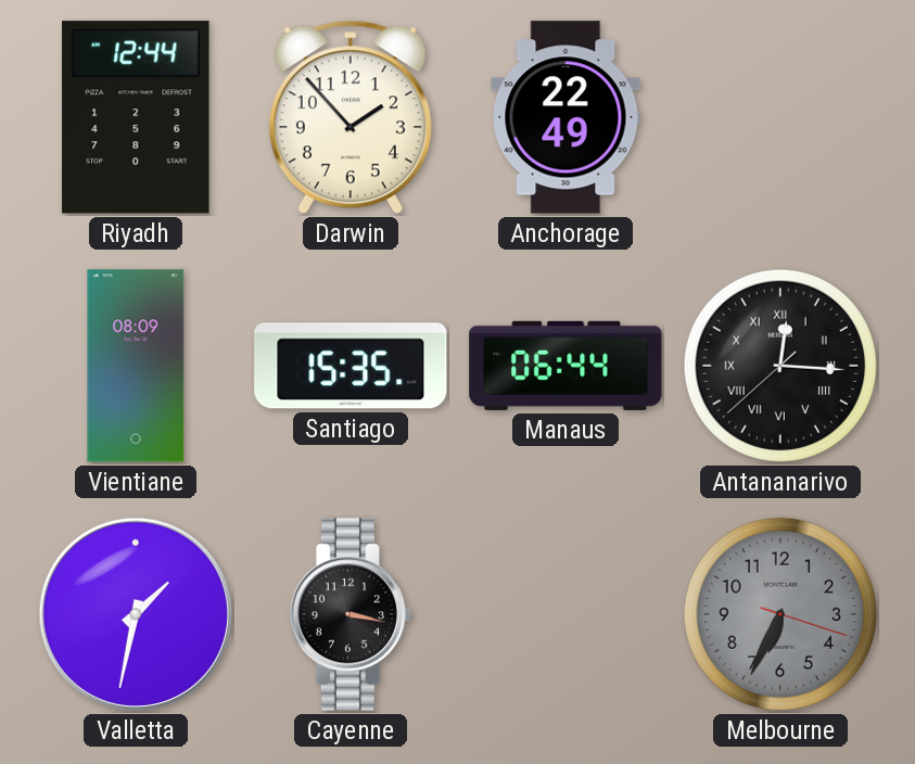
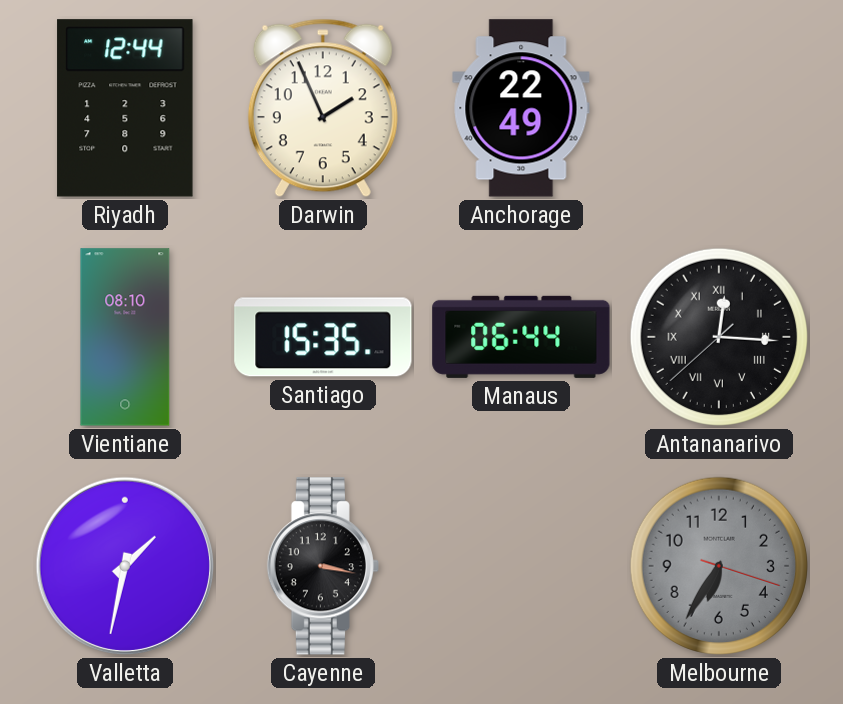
Darwin: 1:53 -> 1:56
Vientiane: 08:09 -> 08:10
Melbourne: 6:34 -> 6:35
